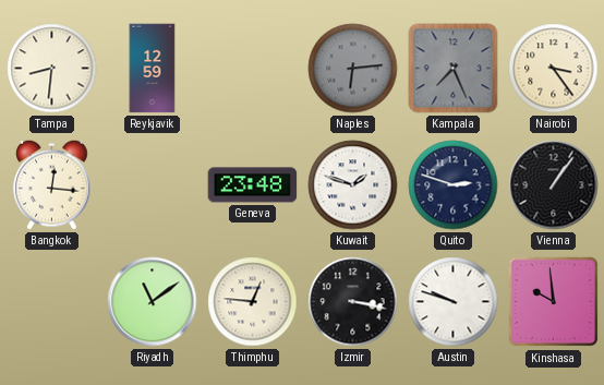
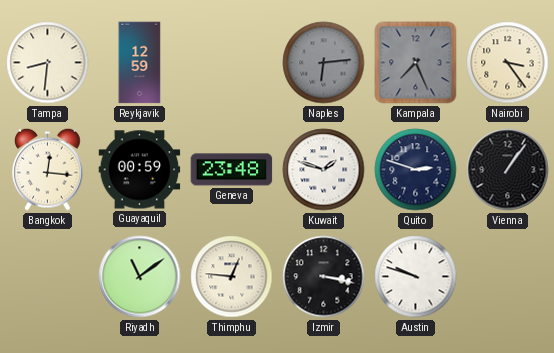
Guayaquil: none -> 00:59
Kinshasa: 9:59 -> none
